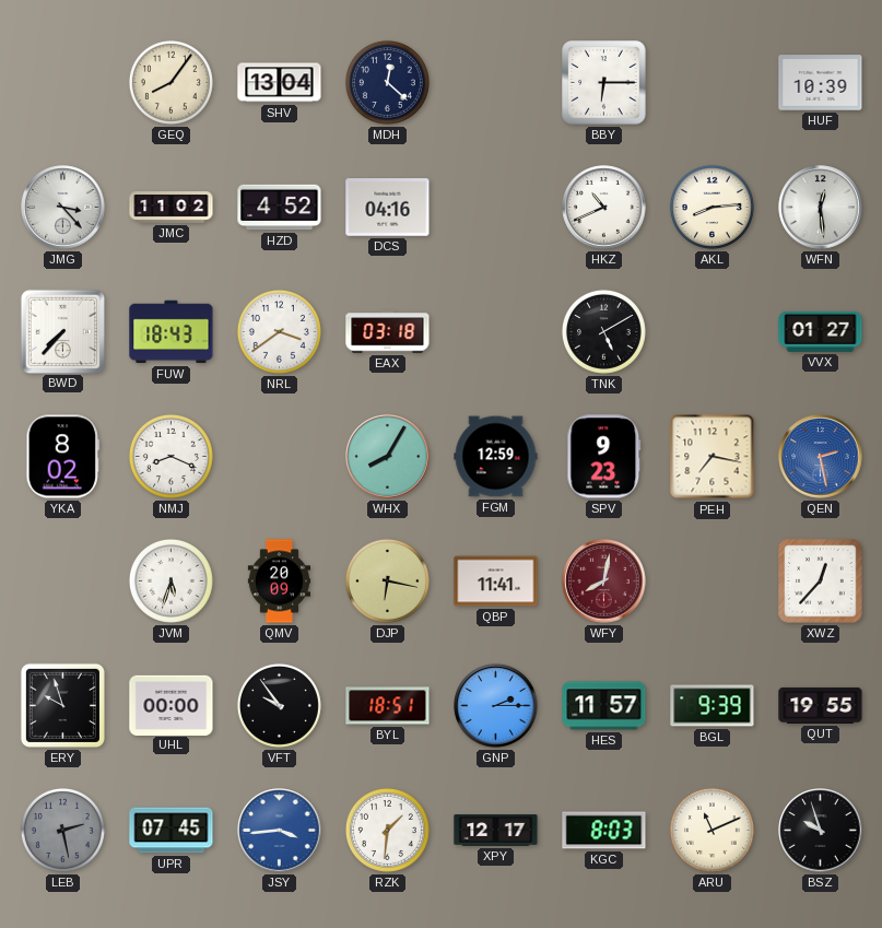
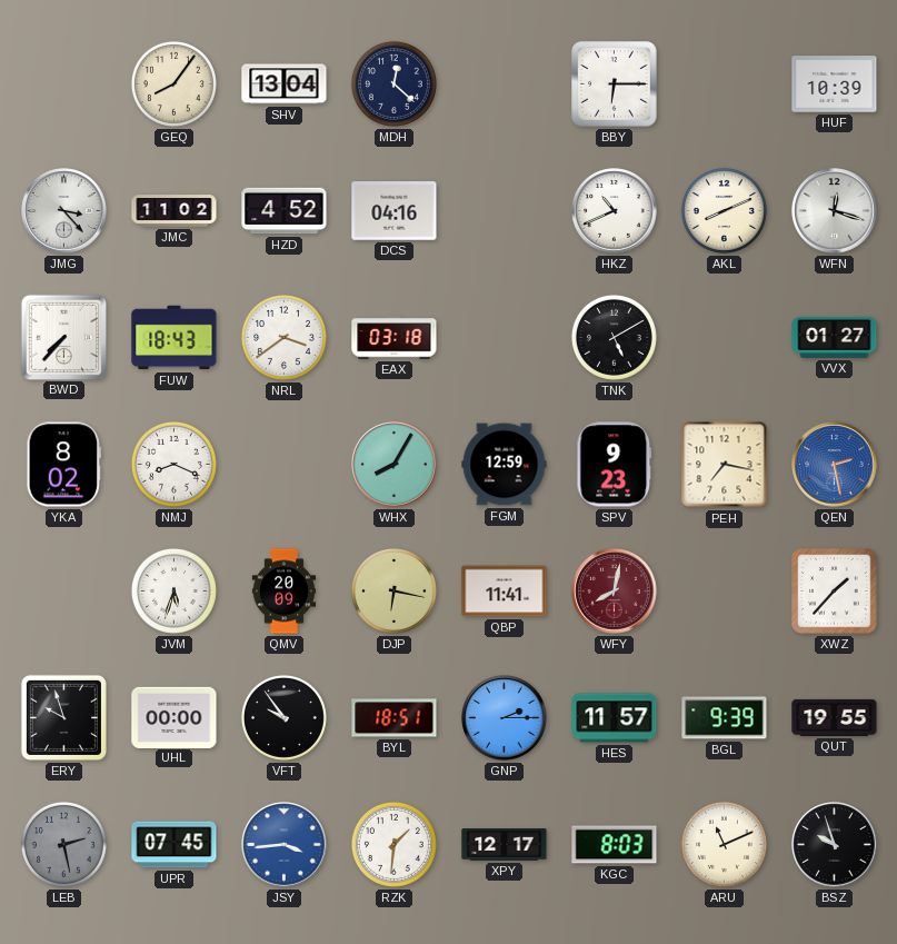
AKL: 8:14 -> 8:11
WFN: 12:29 -> 12:18
XWZ: 12:37 -> 1:37
